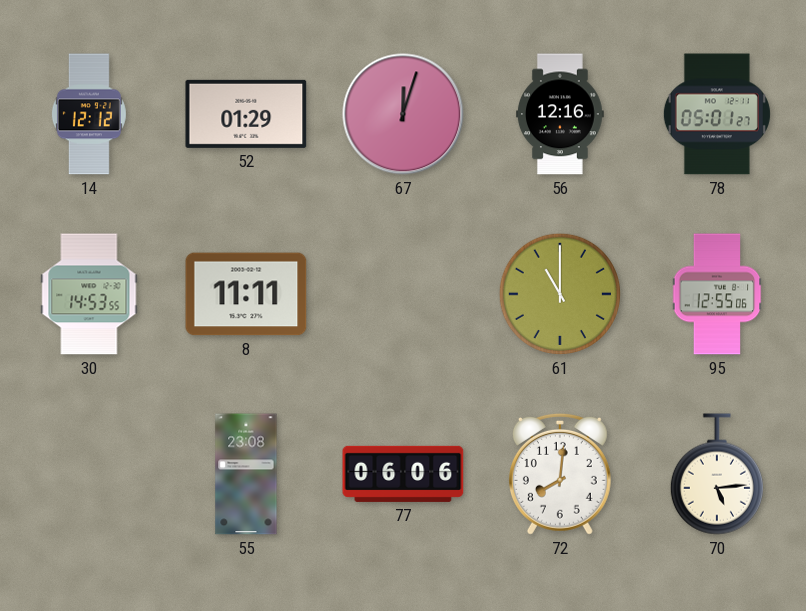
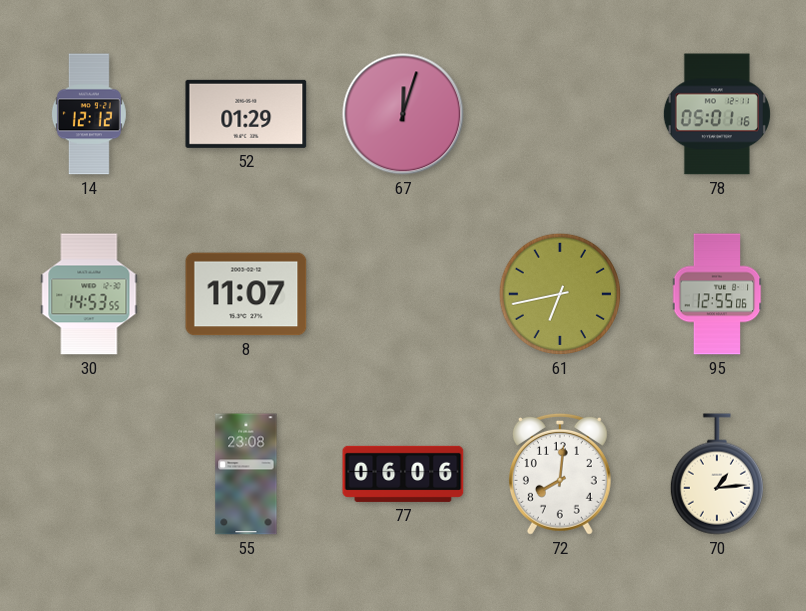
56: 12:16 -> none
78: 05:01:27 -> 05:01:16
8: 11:11 -> 11:07
61: 11:00 -> 6:43
70: 5:14 -> 1:14
